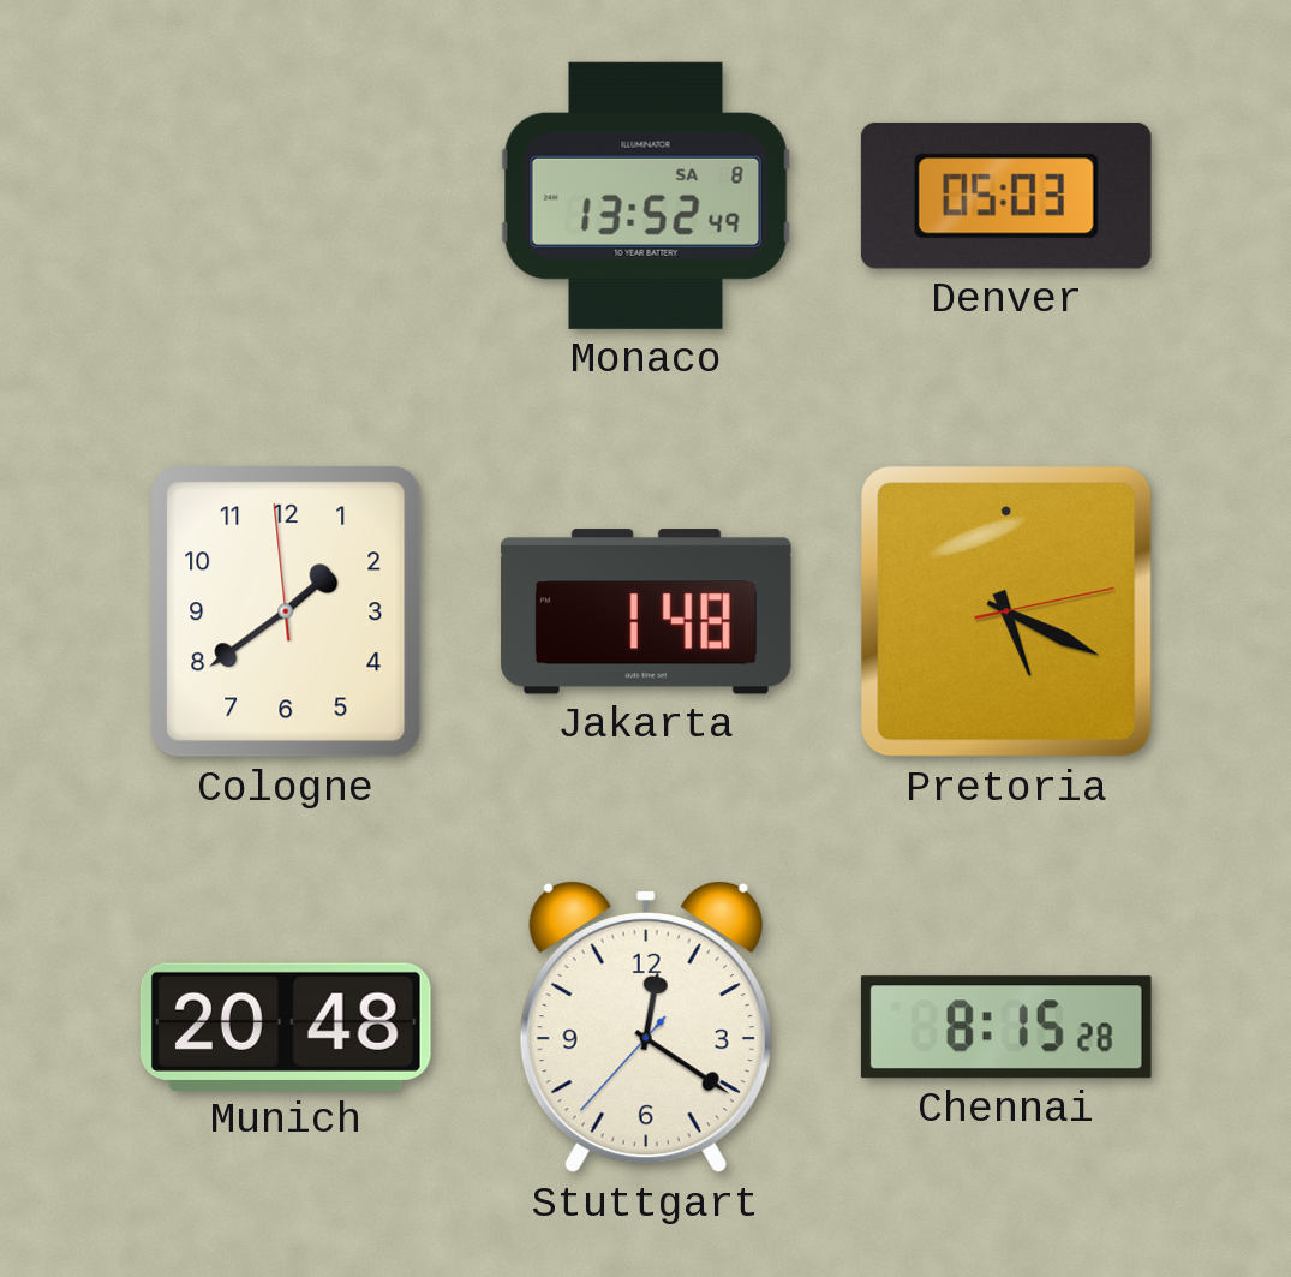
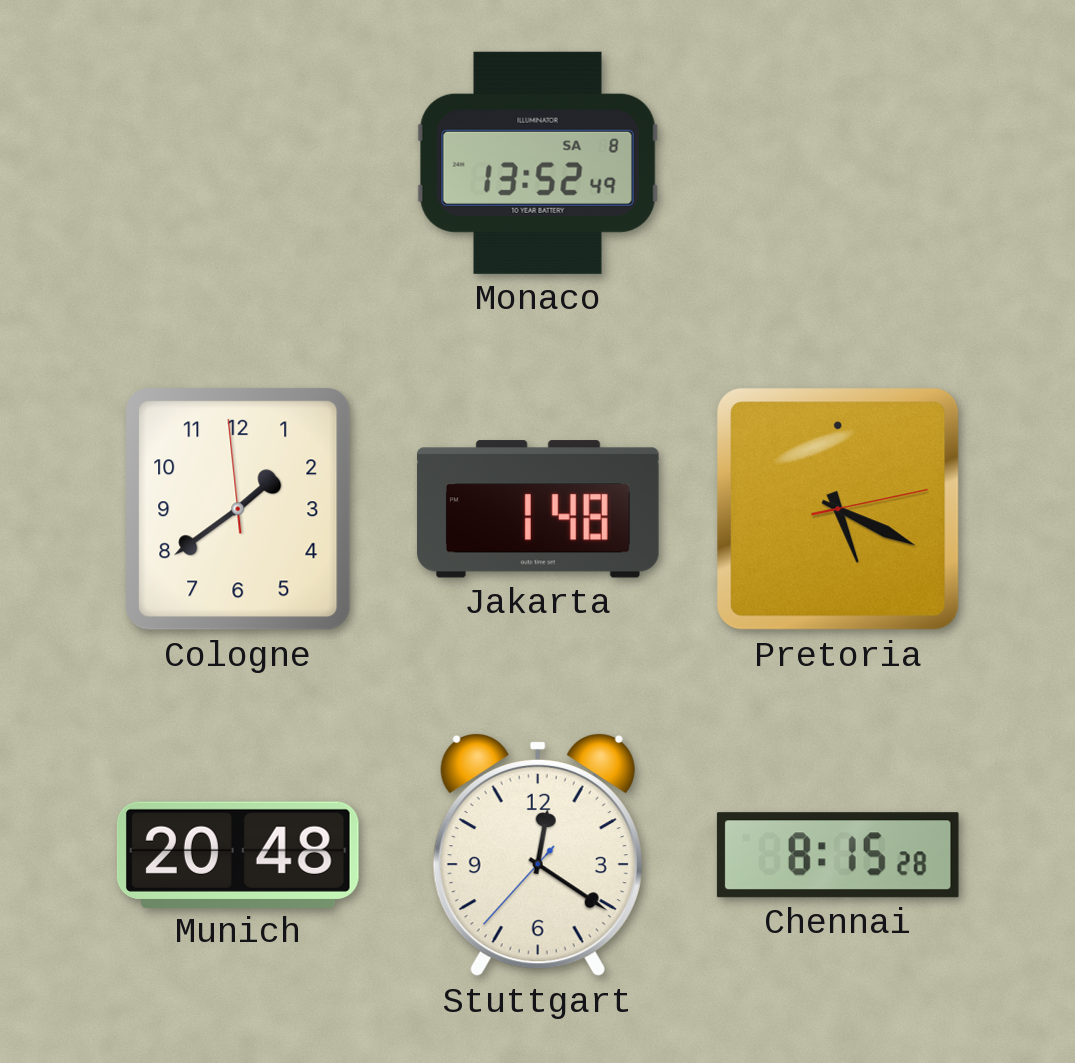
Denver: 05:03 -> none
